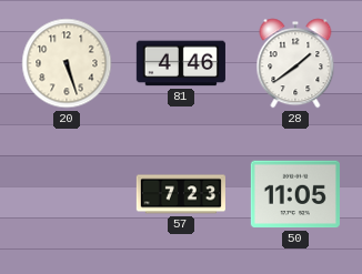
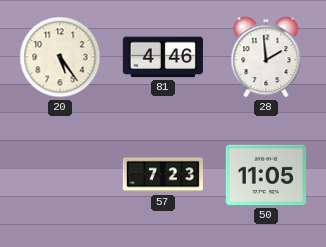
20: 5:27 -> 5:24
28: 1:39 -> 1:59
